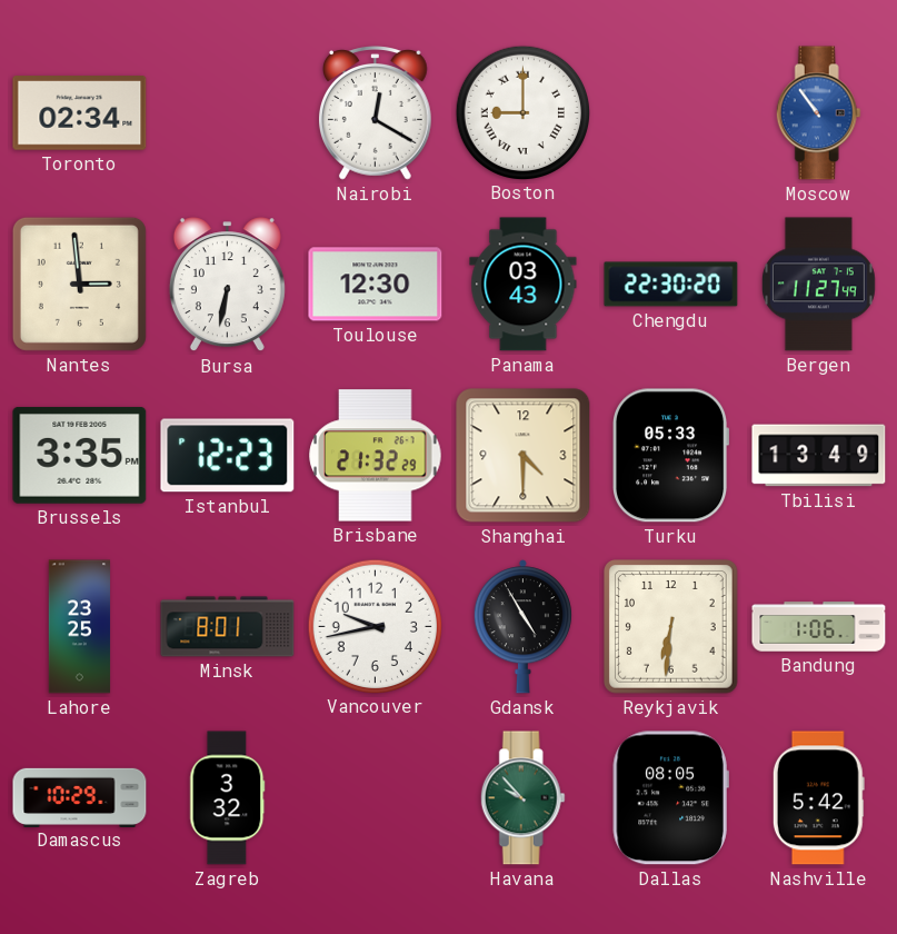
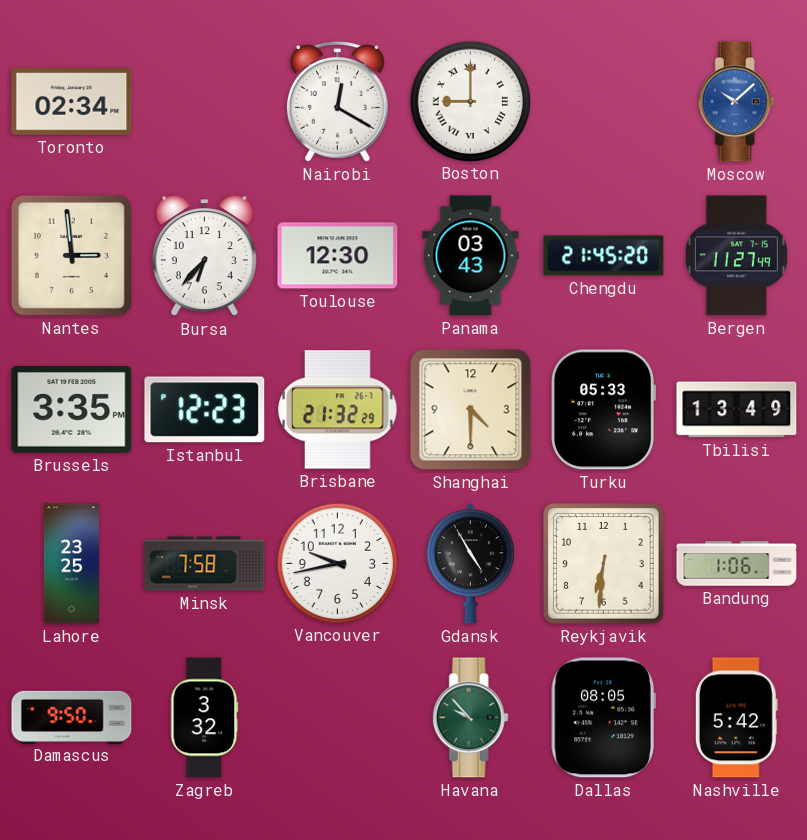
Moscow: 10:54 -> 10:08
Bursa: 6:32 -> 6:37
Chengdu: 22:30 -> 21:45
Minsk: 8:01 -> 7:58
Damascus: 10:29 -> 9:50
